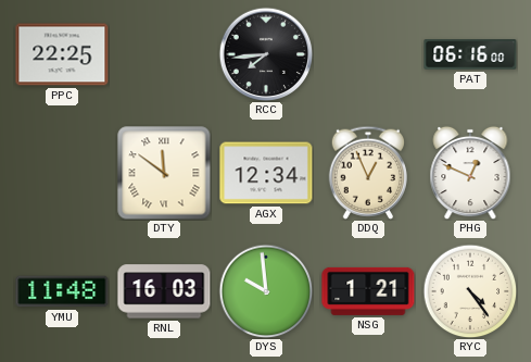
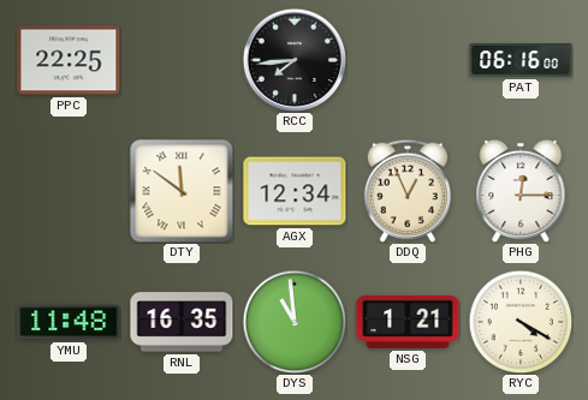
PHG: 12:49 -> 12:15
RNL: 16:03 -> 16:35
DYS: 9:59 -> 10:59
RYC: 4:24 -> 4:20
